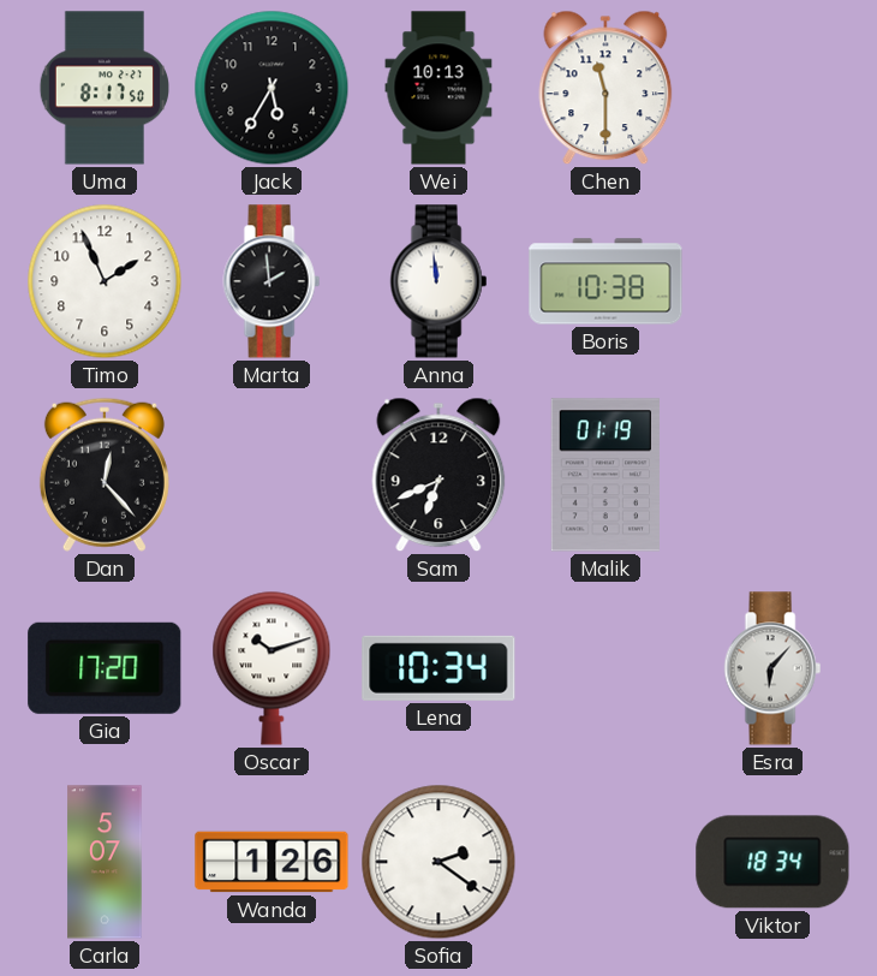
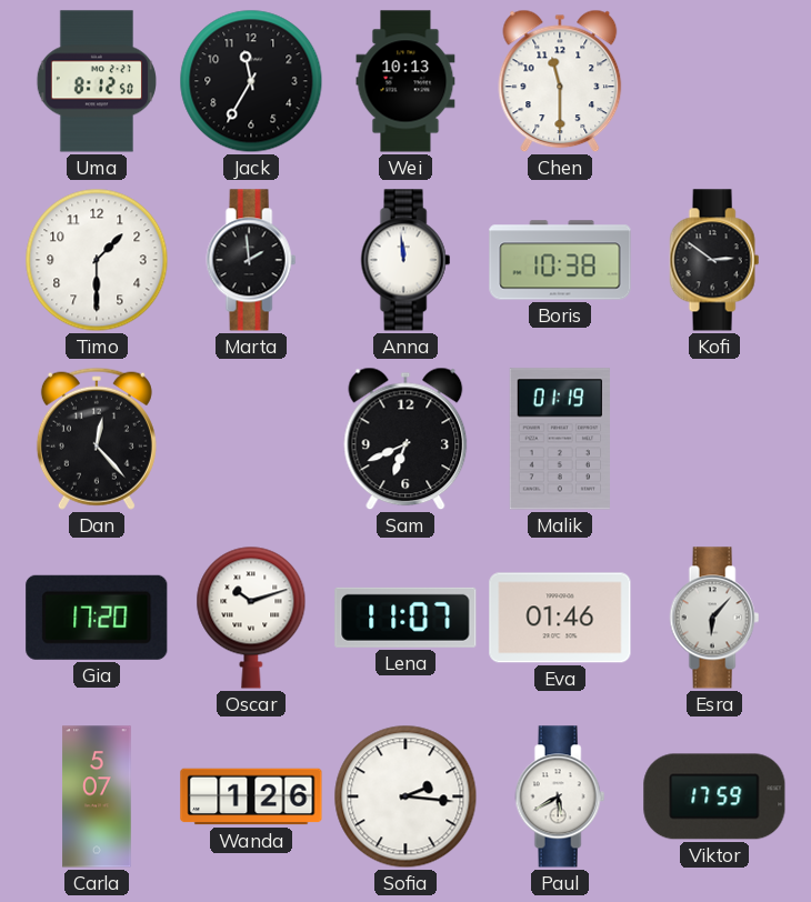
Uma: 8:17 -> 8:12
Jack: 5:35 -> 11:35
Timo: 1:56 -> 1:30
Kofi: none -> 2:51
Lena: 10:34 -> 11:07
Eva: none -> 01:46
Sofia: 2:21 -> 2:16
Paul: none -> 5:40
Viktor: 18:34 -> 17:59
